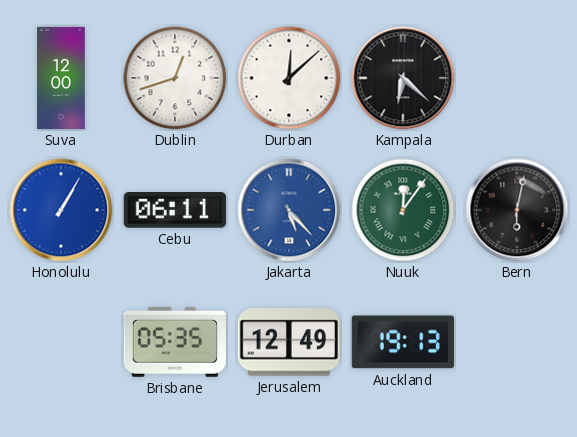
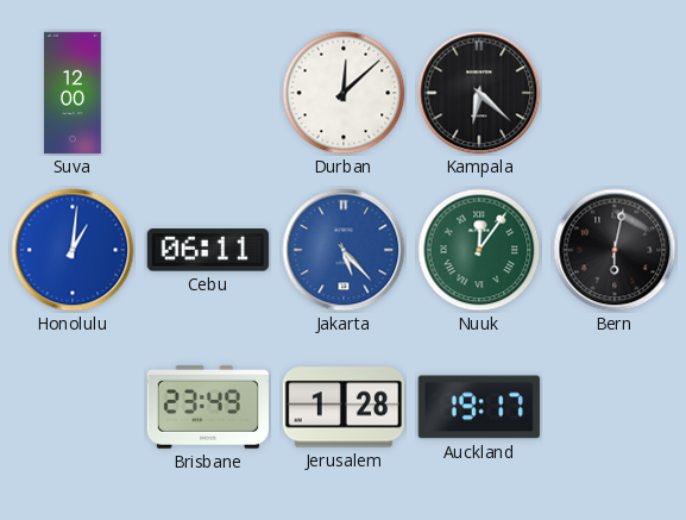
Dublin: 12:42 -> none
Honolulu: 1:05 -> 1:01
Brisbane: 05:35 -> 23:49
Jerusalem: 12:49 -> 1:28
Auckland: 19:13 -> 19:17
